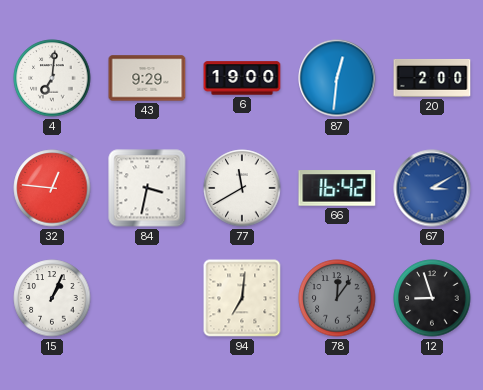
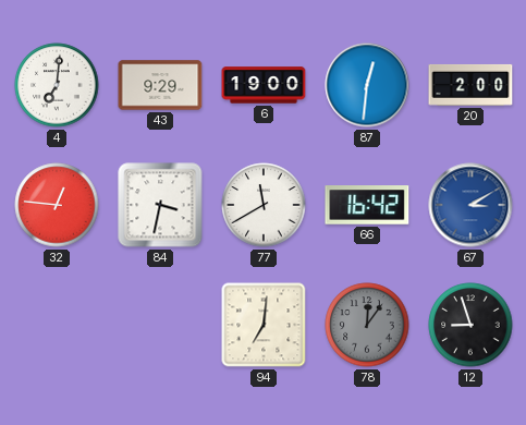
15: 1:04 -> none
